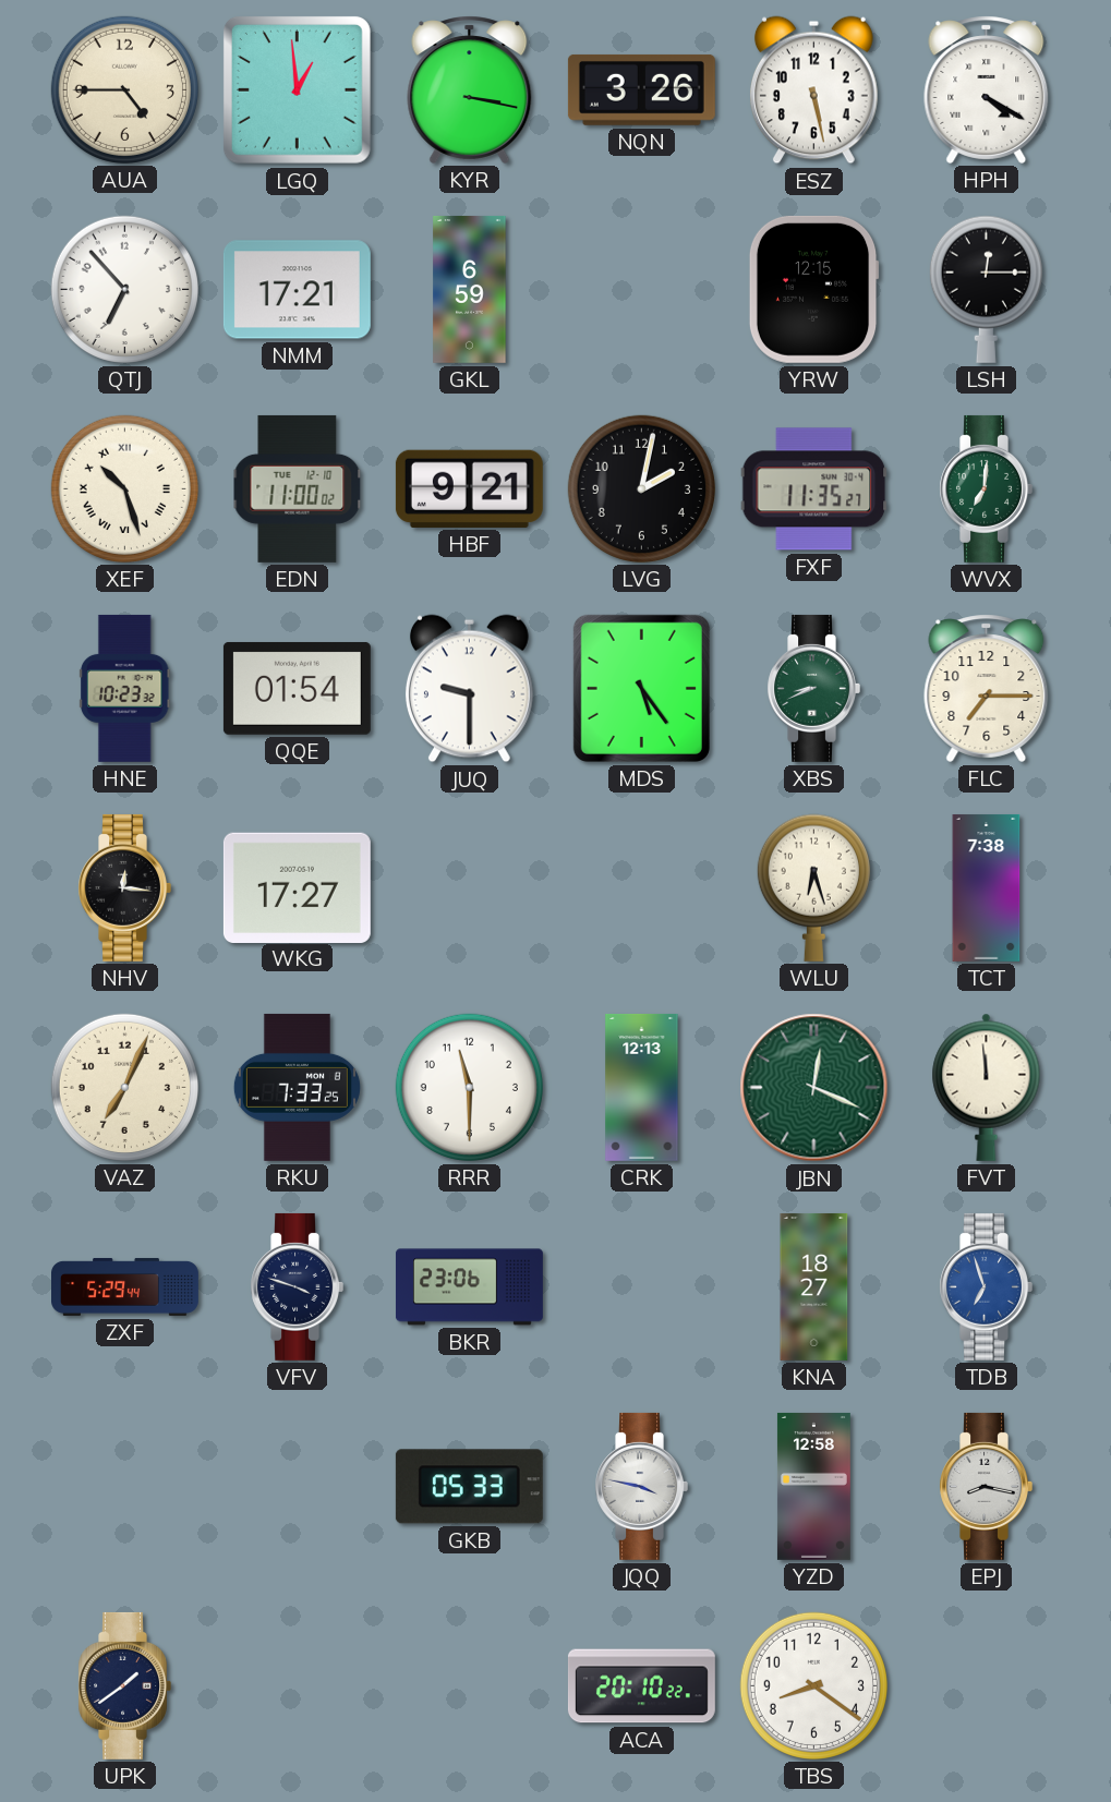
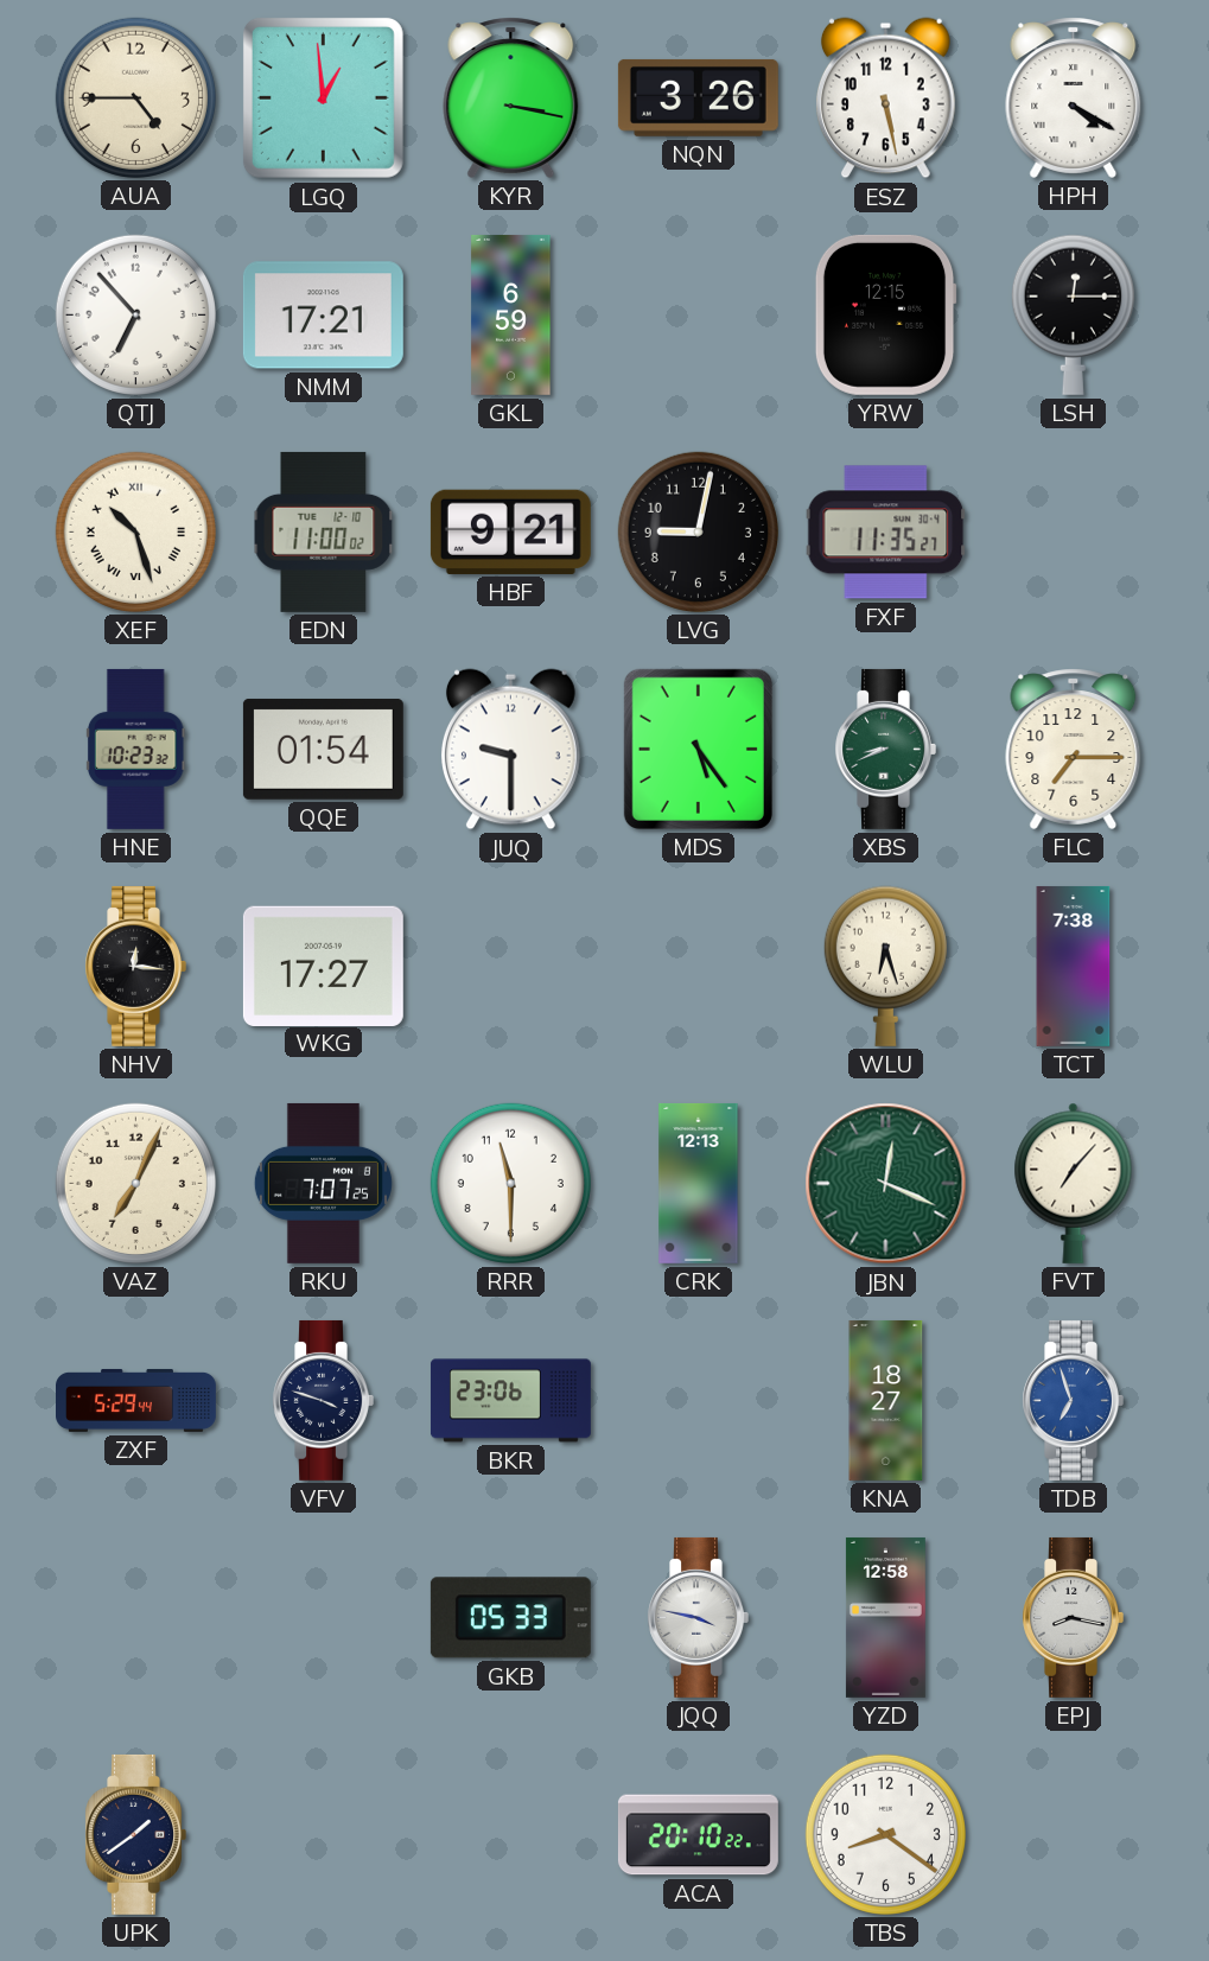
LVG: 2:02 -> 9:02
WVX: 7:01 -> none
RKU: 7:33 -> 7:07
FVT: 11:59 -> 7:07
